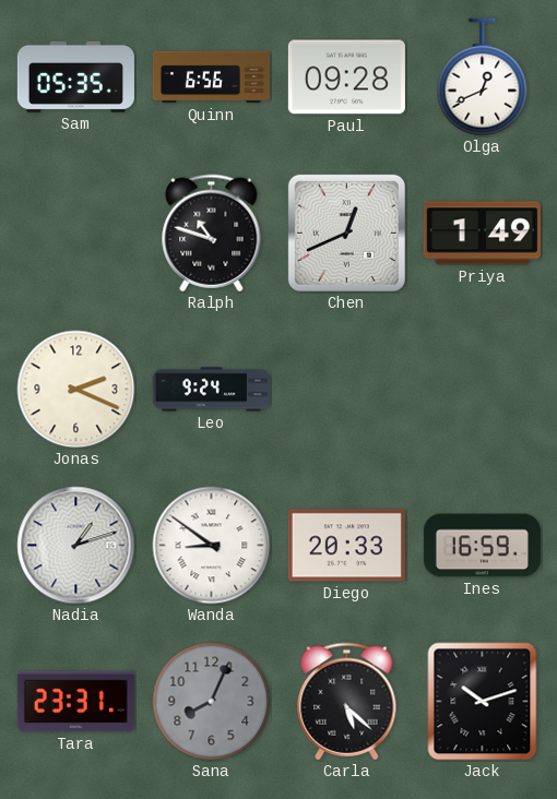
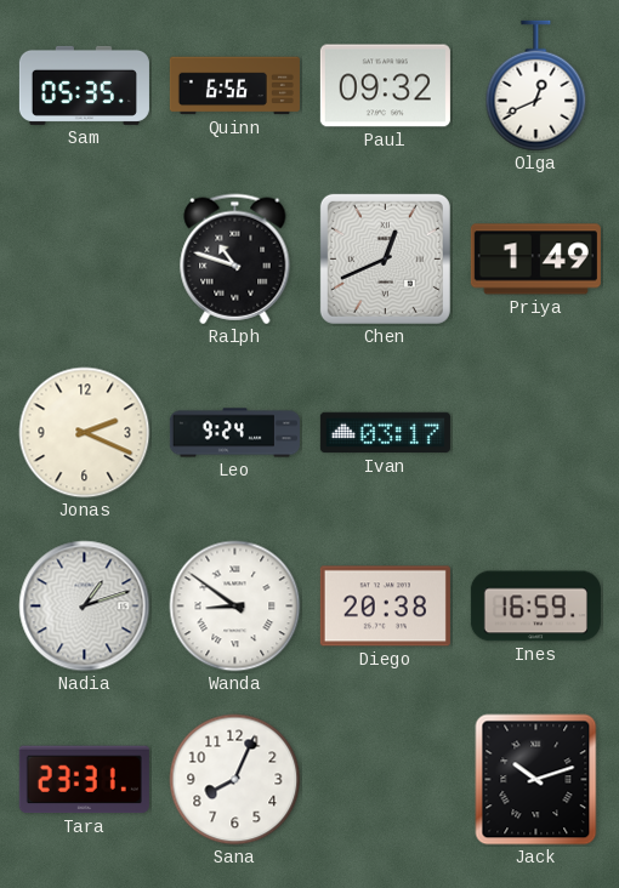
Paul: 09:28 -> 09:32
Ivan: none -> 03:17
Diego: 20:33 -> 20:38
Sana dial: grey -> white
Carla: 5:22 -> none
